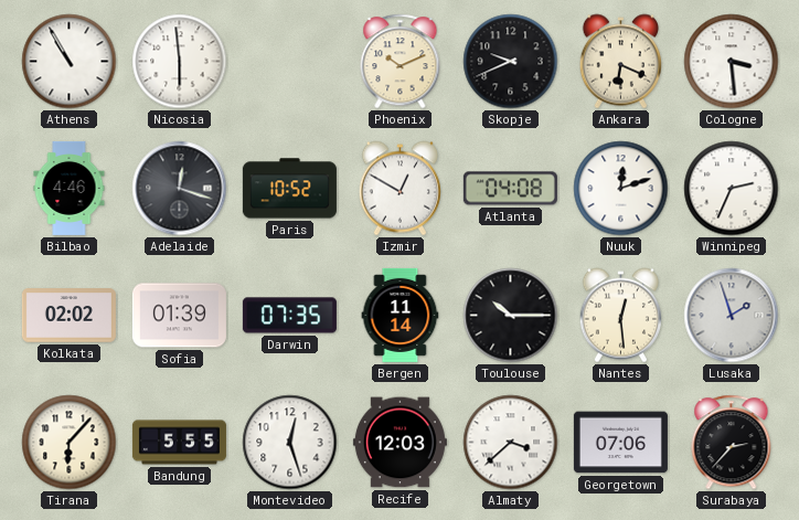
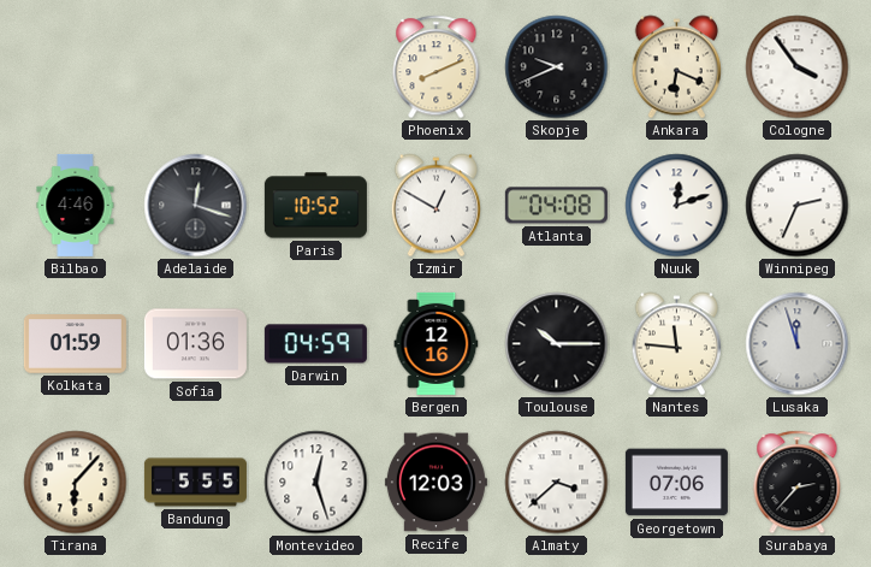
Athens: 10:55 -> none
Nicosia: 5:59 -> none
Phoenix: 10:11 -> 8:11
Cologne: 3:29 -> 3:54
Kolkata: 02:02 -> 01:59
Sofia: 01:39 -> 01:36
Darwin: 07:35 -> 04:59
Bergen: 11:14 -> 12:16
Nantes: 12:29 -> 11:46
Lusaka: 1:57 -> 11:57
